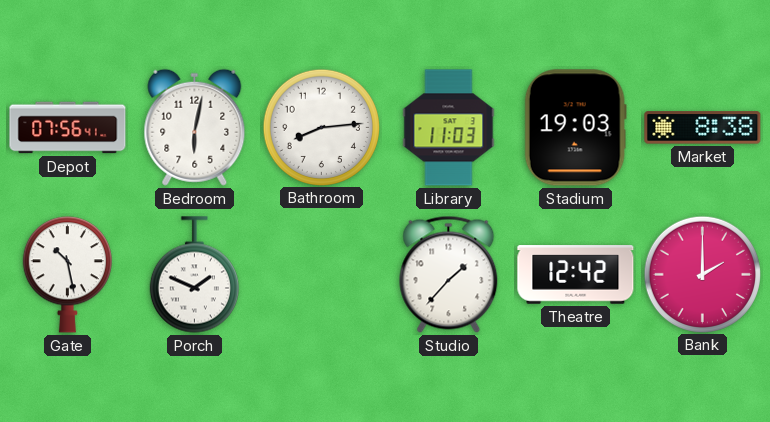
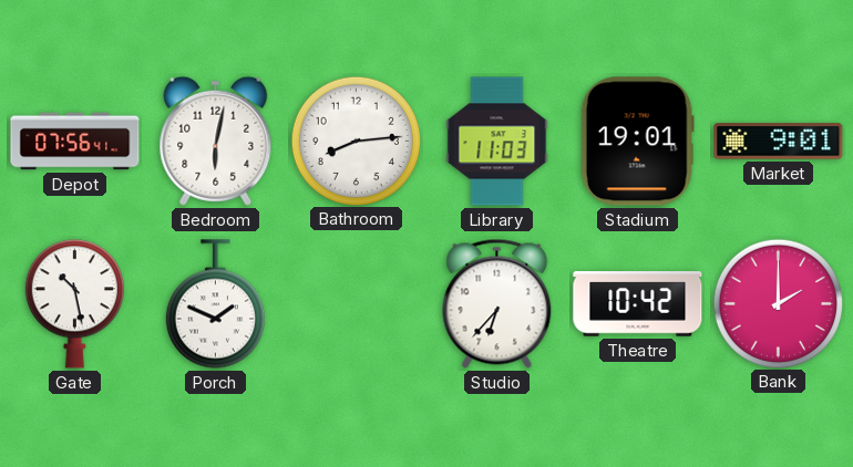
Stadium: 19:03 -> 19:01
Market: 8:38 -> 9:01
Studio: 1:37 -> 6:37
Theatre: 12:42 -> 10:42
